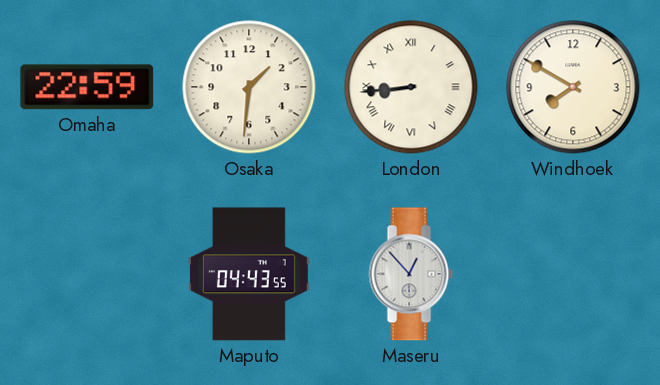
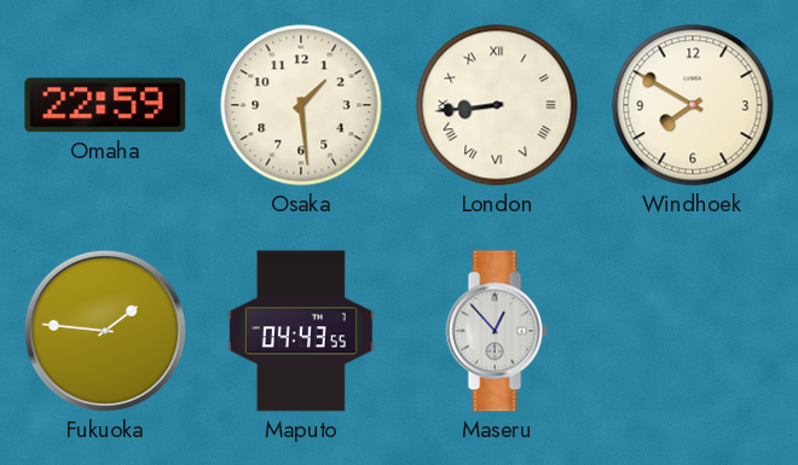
Osaka: 1:31 -> 1:29
Fukuoka: none -> 1:46
